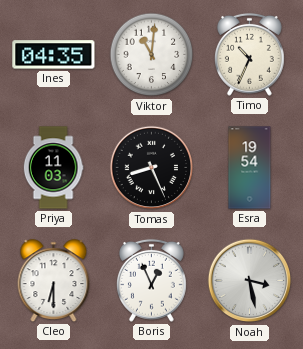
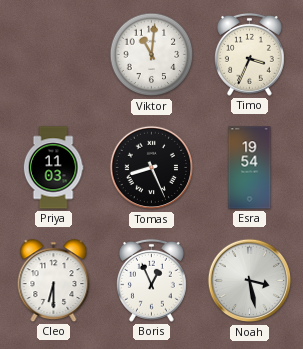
Ines: 04:35 -> none
Timo: 10:34 -> 3:34
